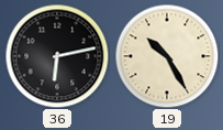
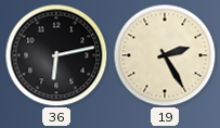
19: 10:25 -> 2:25
